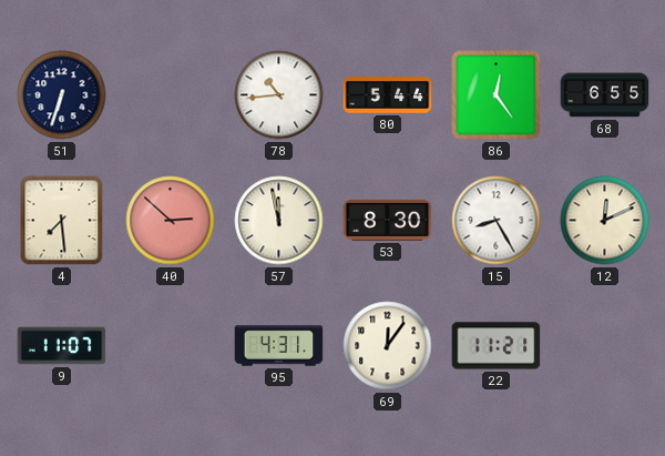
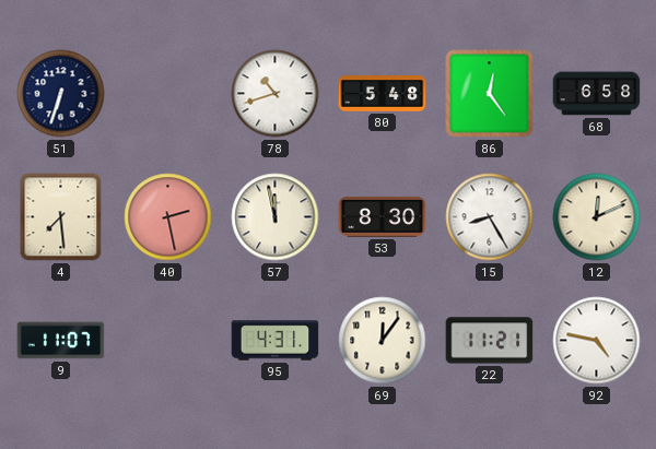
78: 10:44 -> 10:42
80: 5:44 -> 5:48
68: 6:55 -> 6:58
40: 2:52 -> 2:28
92: none -> 4:47
